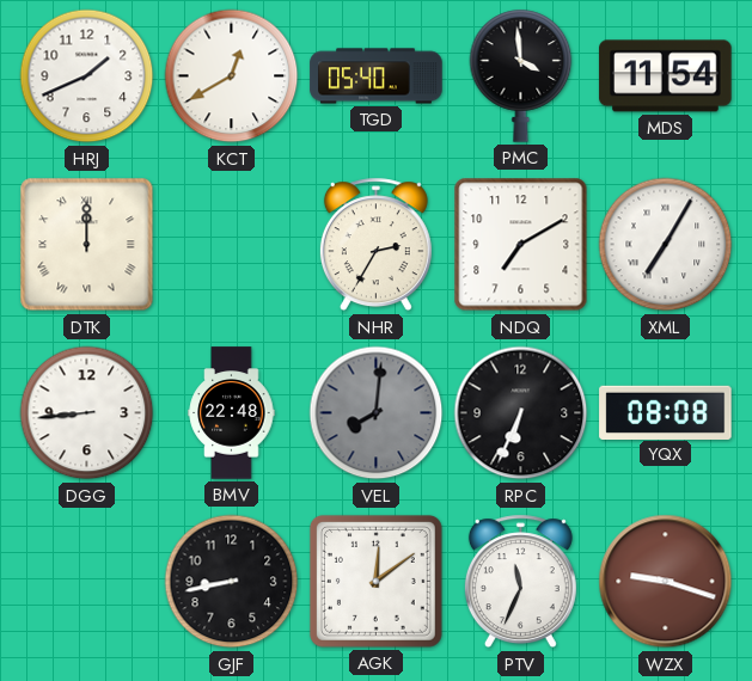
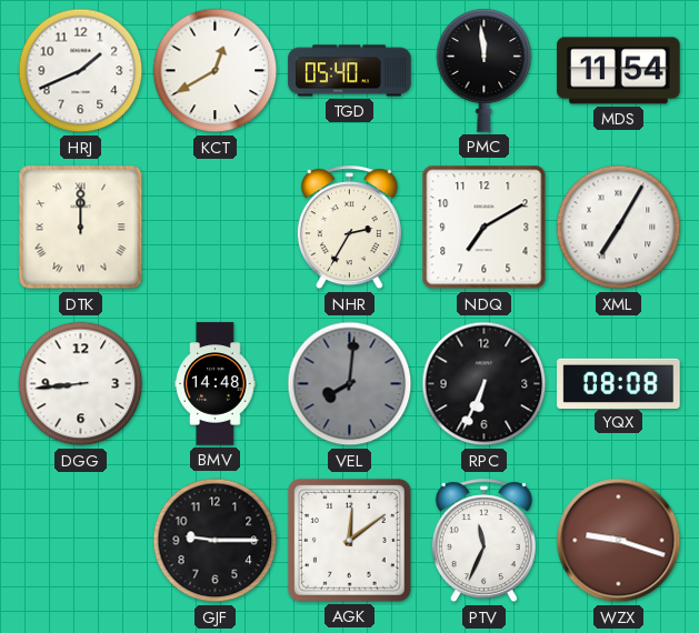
PMC: 3:59 -> 11:59
BMV: 22:48 -> 14:48
GJF: 8:43 -> 9:15
